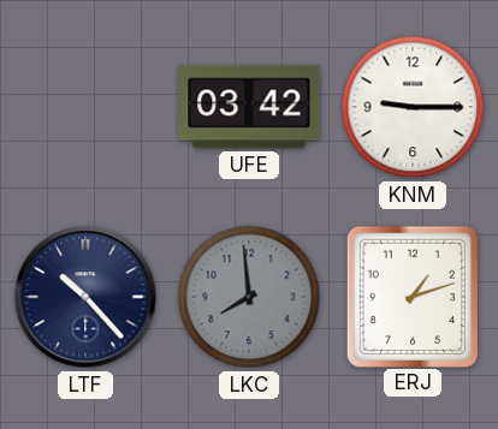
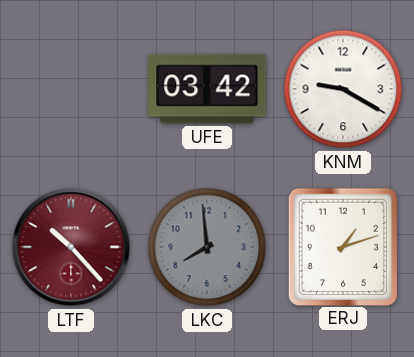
KNM: 9:15 -> 9:20
LTF dial: navy -> burgundy
